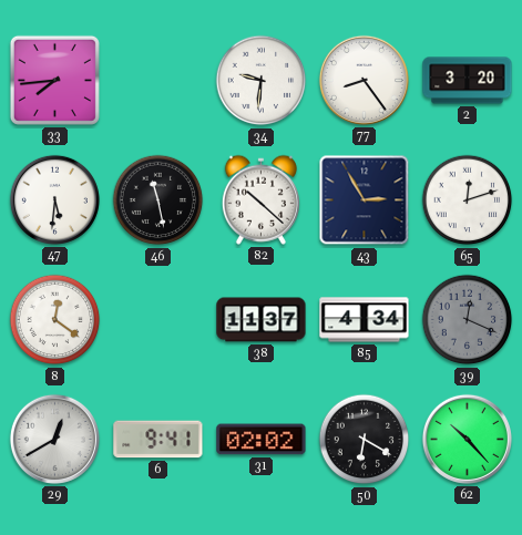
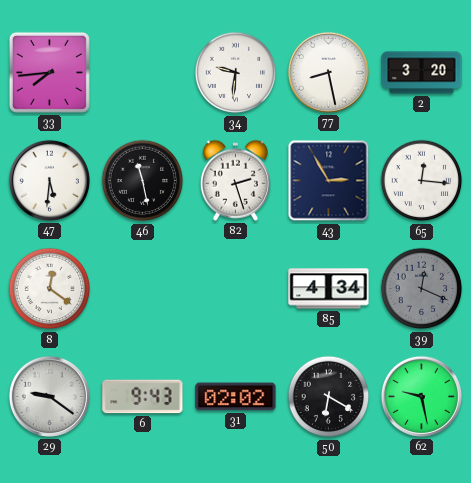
77: 8:24 -> 8:28
82: 10:22 -> 2:27
65: 12:12 -> 12:16
38: 11:37 -> none
29: 12:40 -> 9:21
6: 9:41 -> 9:43
62: 10:23 -> 9:28
